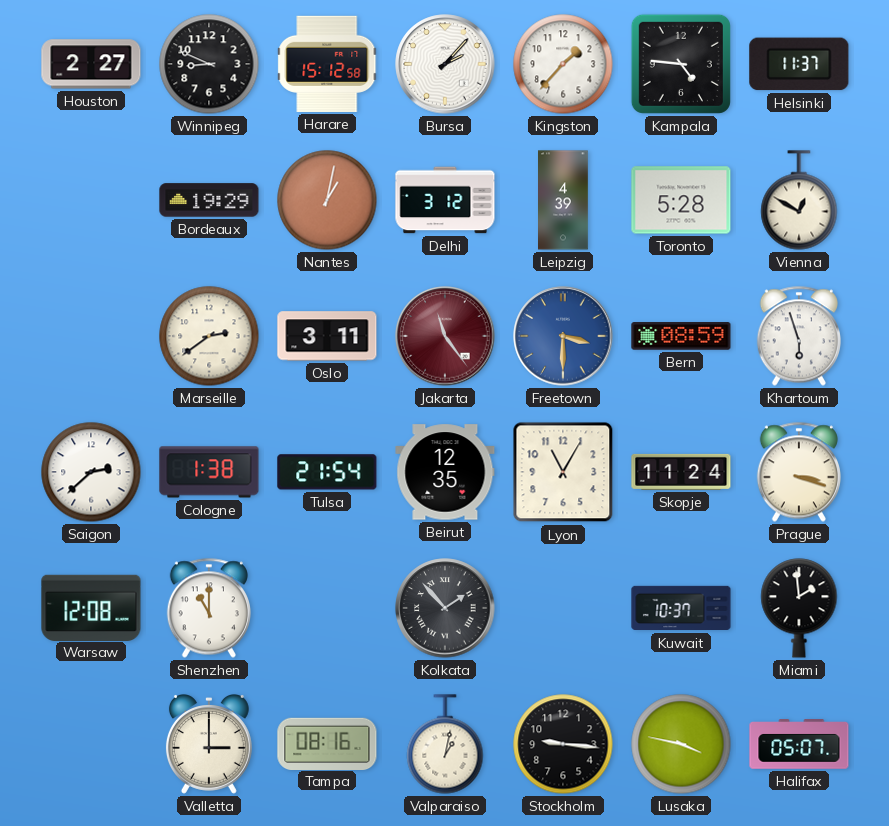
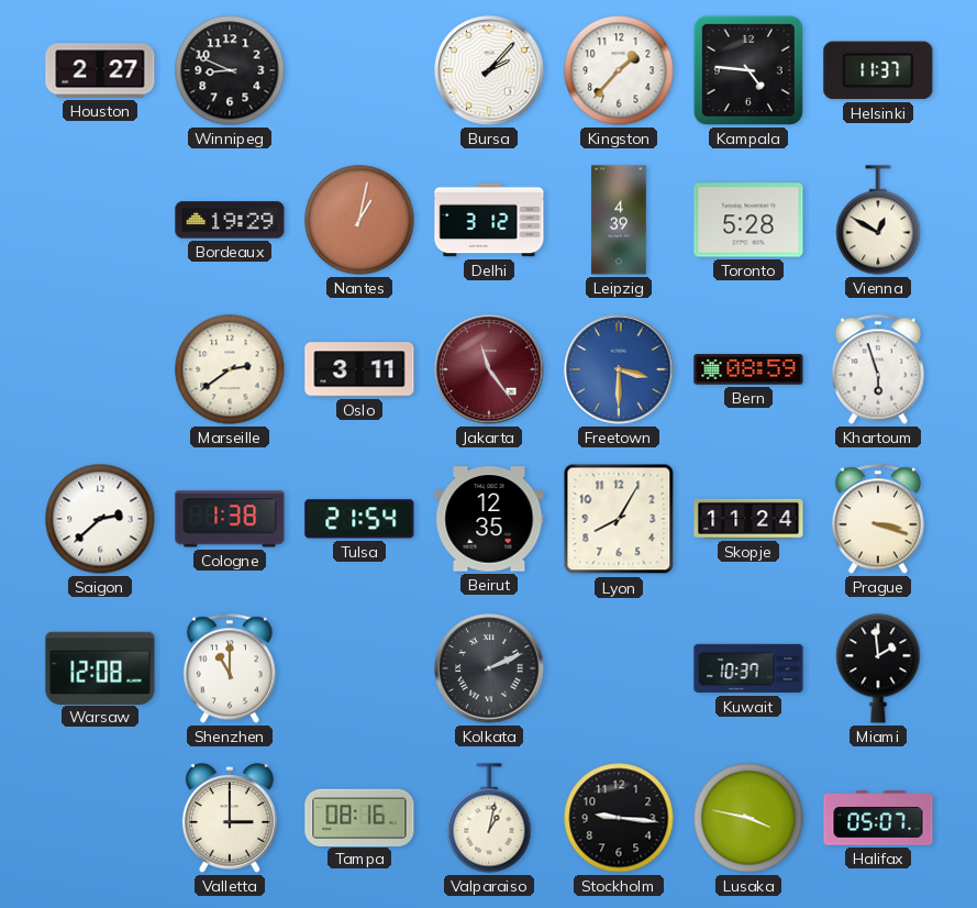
Harare: 15:12 -> none
Lyon: 11:05 -> 8:05
Kolkata: 1:53 -> 2:11
